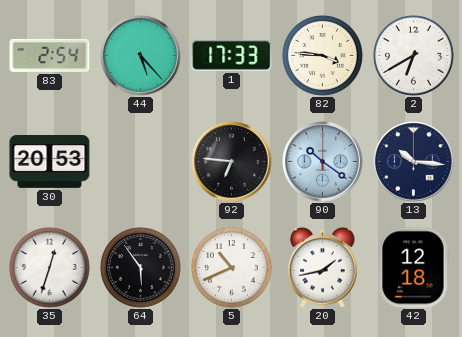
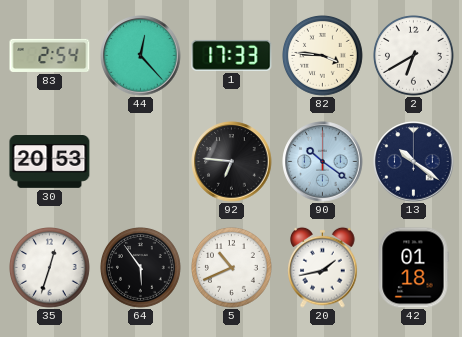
44: 5:23 -> 12:23
13: 10:16 -> 10:21
42: 12:18 -> 01:18
